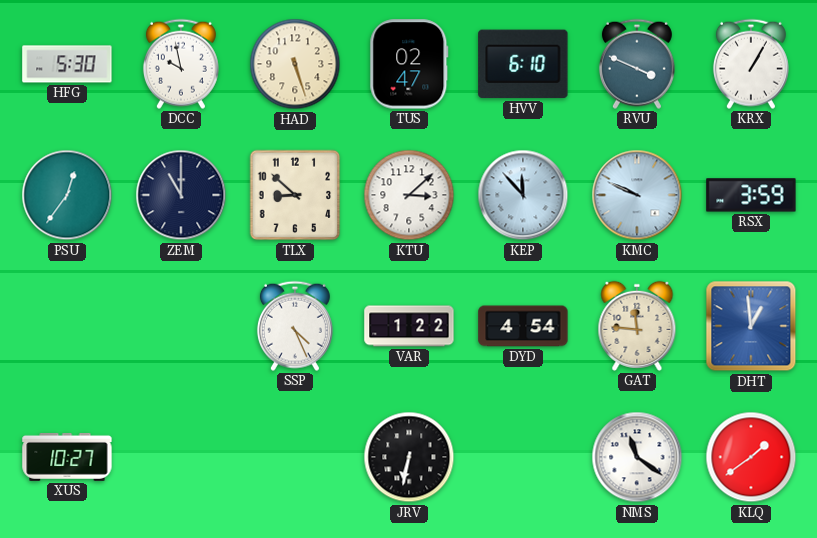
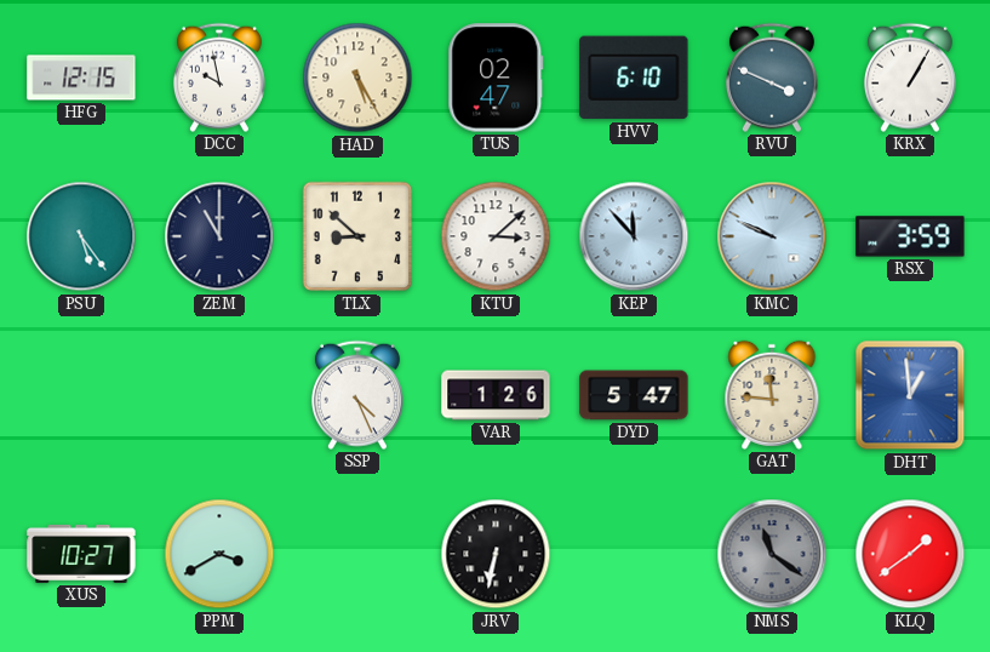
HFG: 5:30 -> 12:15
HAD: 5:27 -> 5:25
PSU: 12:36 -> 5:24
VAR: 1:22 -> 1:26
DYD: 4:54 -> 5:47
PPM: none -> 3:40
NMS dial: white -> grey
